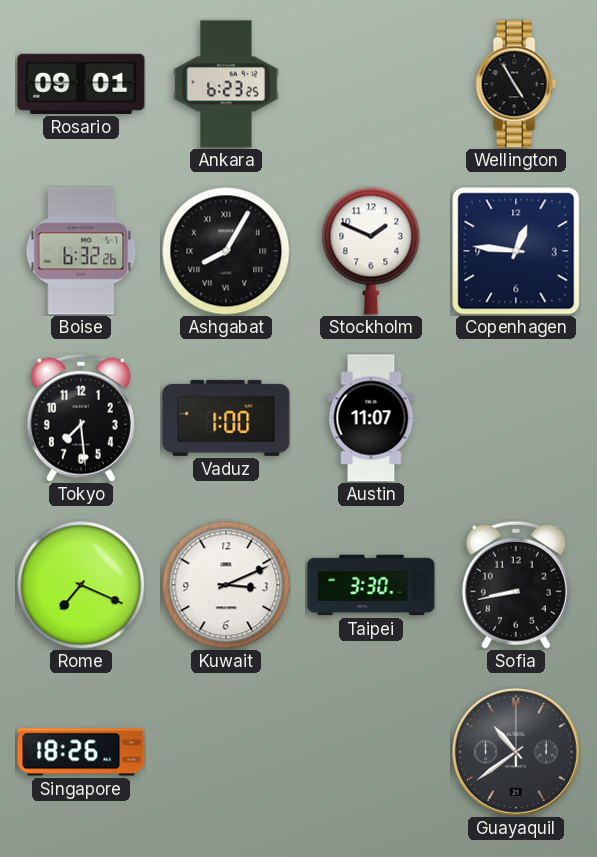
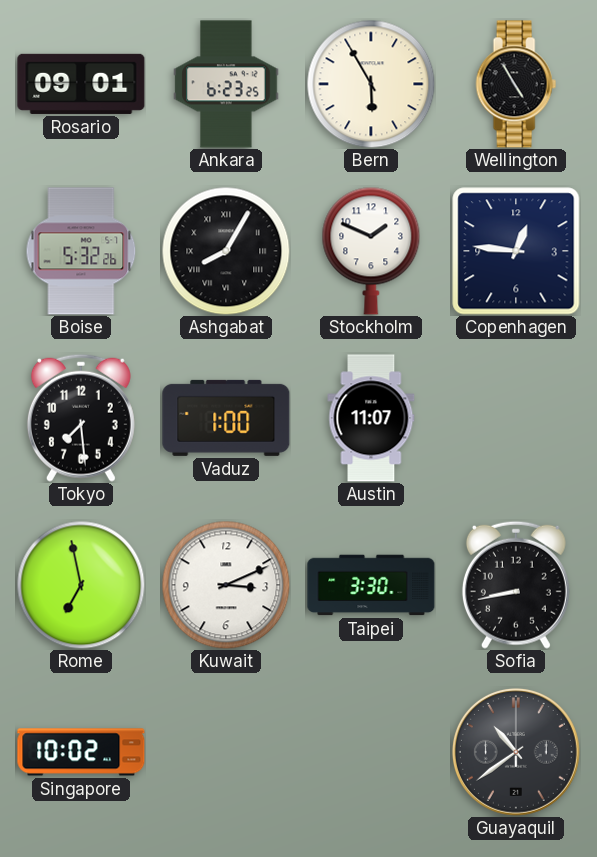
Bern: none -> 5:55
Boise: 6:32 -> 5:32
Rome: 7:19 -> 6:58
Singapore: 18:26 -> 10:02
